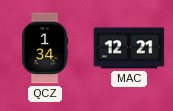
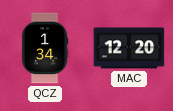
MAC: 12:21 -> 12:20
